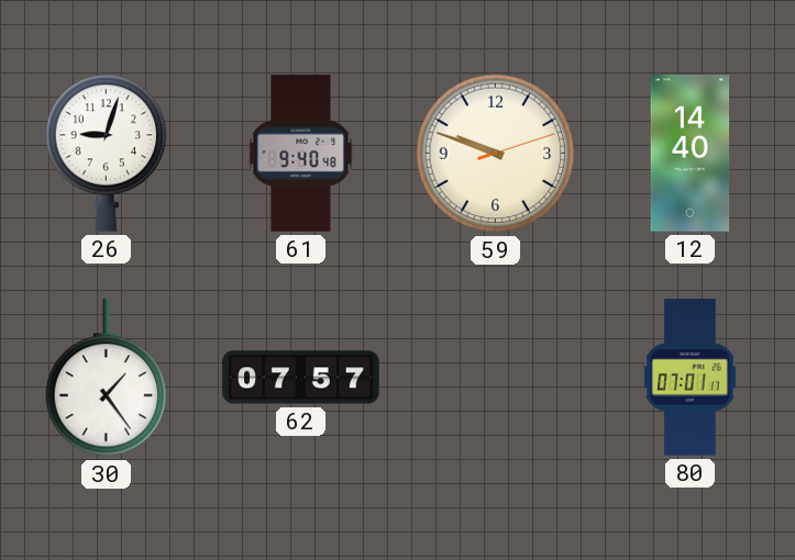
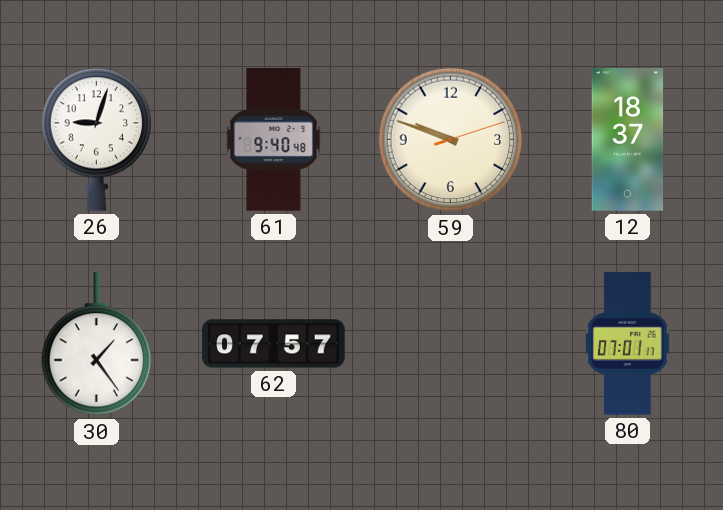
12: 14:40 -> 18:37
